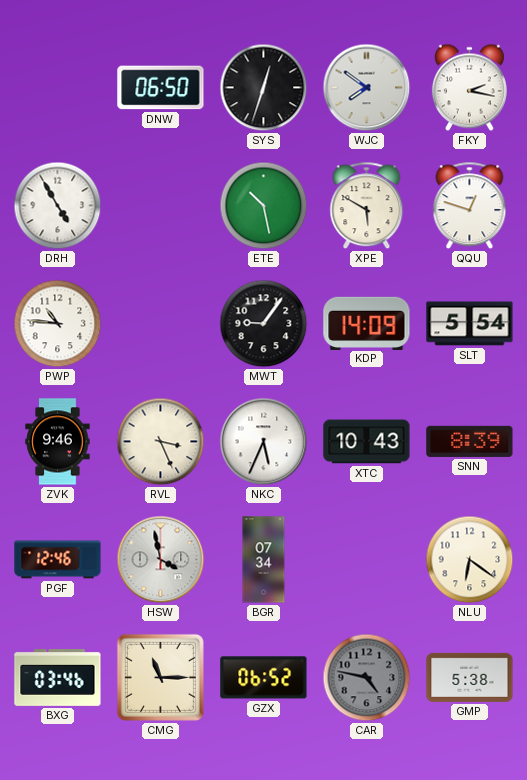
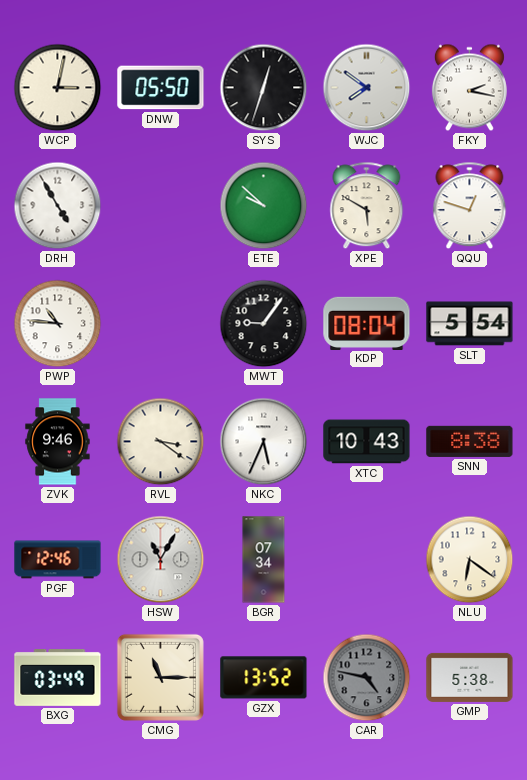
WCP: none -> 3:02
DNW: 06:50 -> 05:50
ETE: 10:28 -> 9:52
KDP: 14:09 -> 08:04
RVL: 3:26 -> 3:21
SNN: 8:39 -> 8:38
HSW: 3:58 -> 11:05
BXG: 03:46 -> 03:49
GZX: 06:52 -> 13:52
